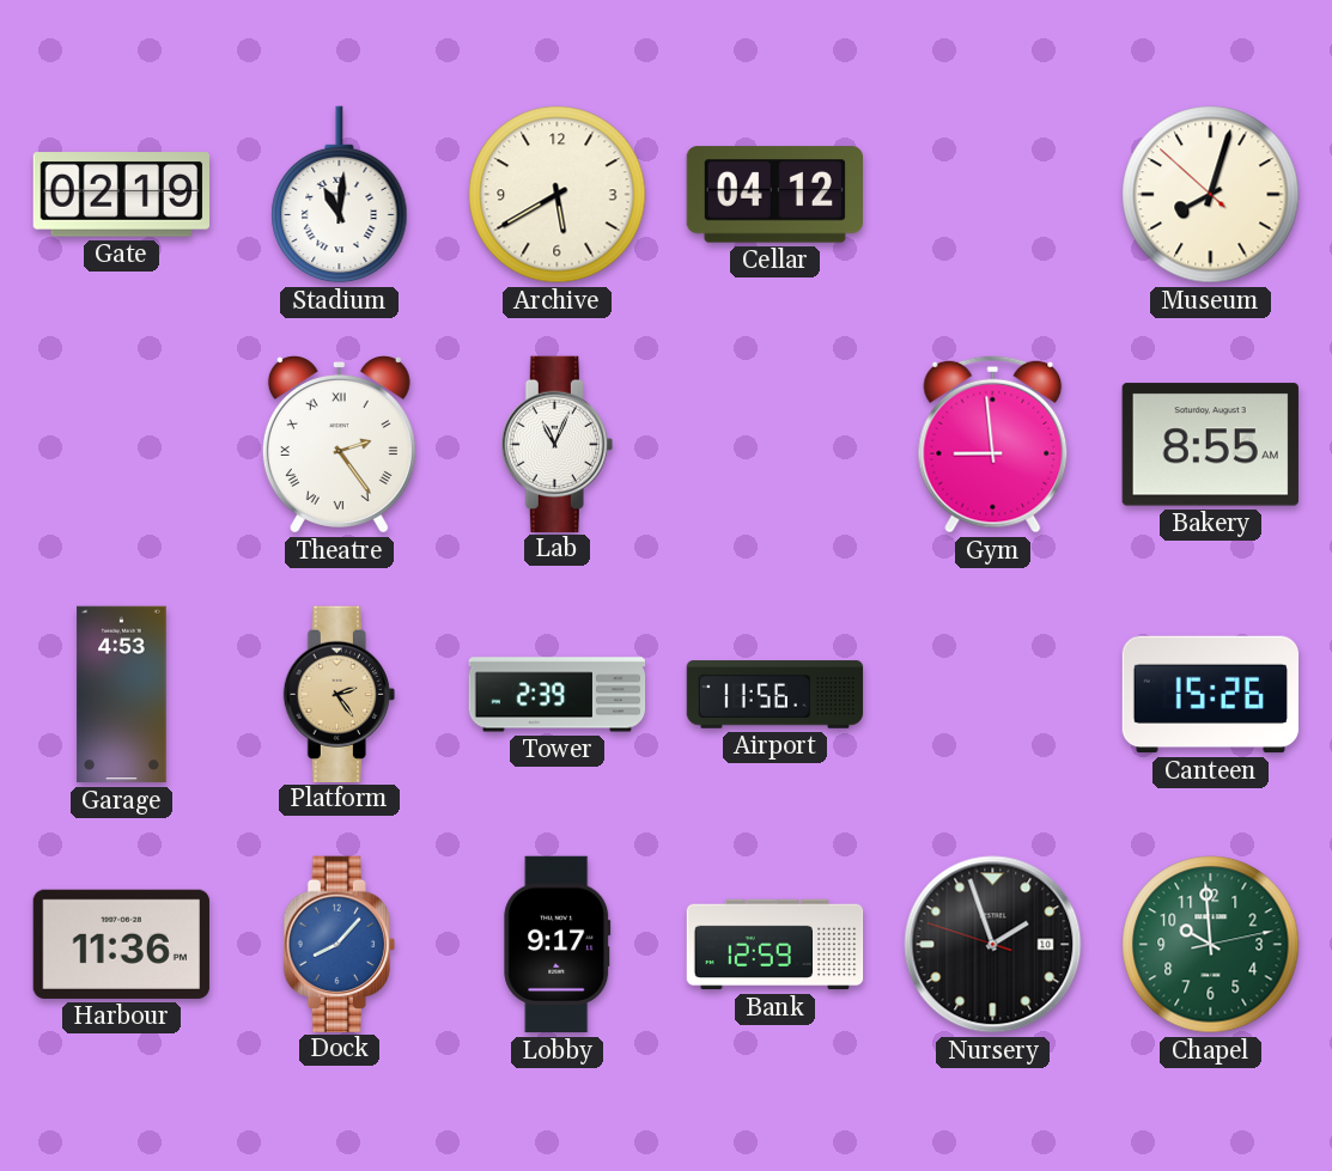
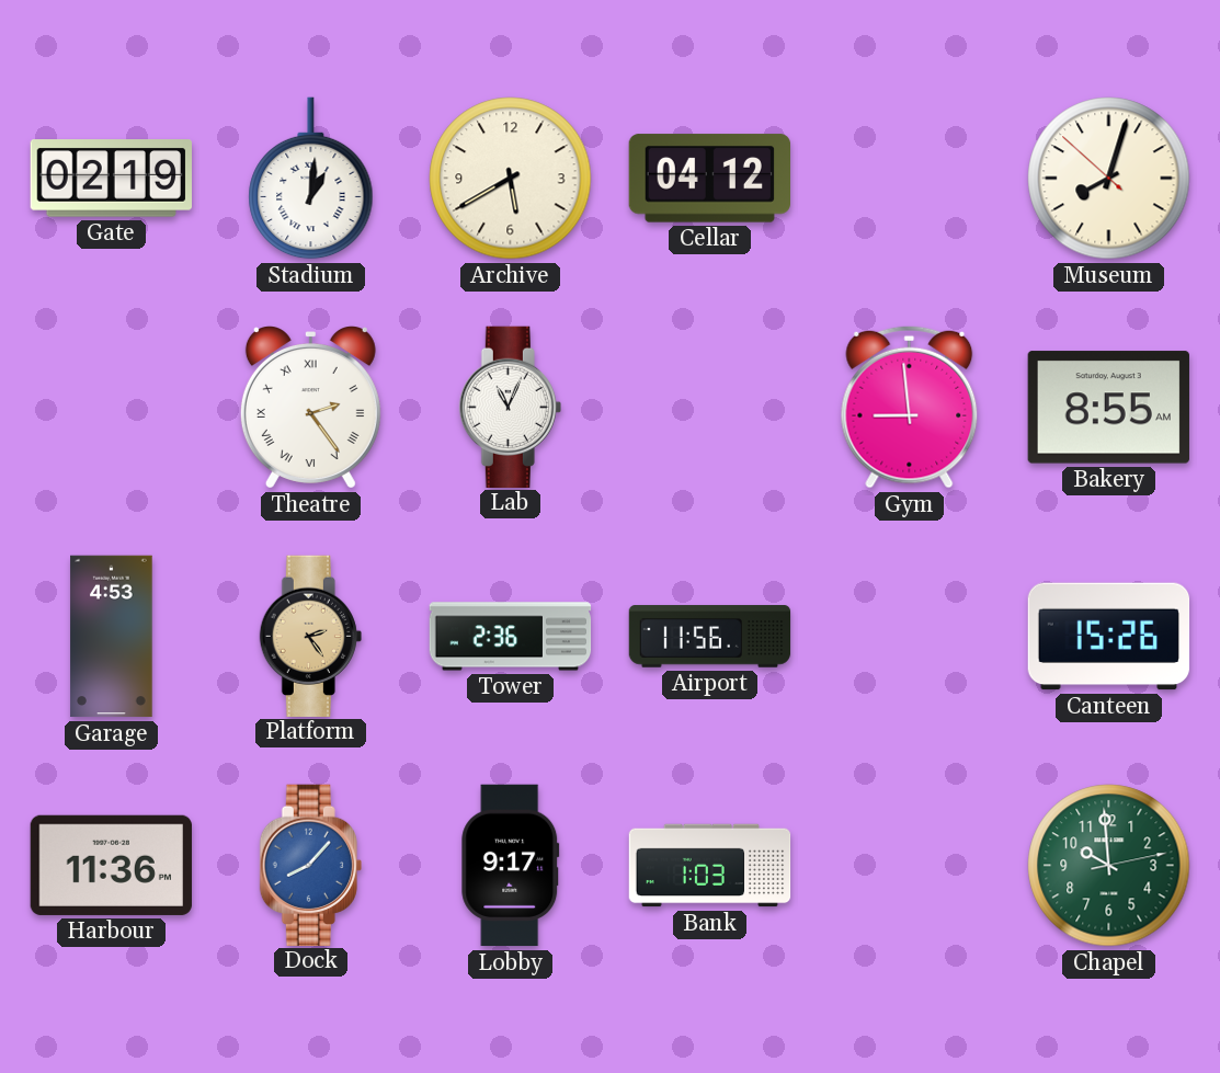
Stadium: 11:01 -> 1:01
Tower: 2:39 -> 2:36
Bank: 12:59 -> 1:03
Nursery: 1:56 -> none
